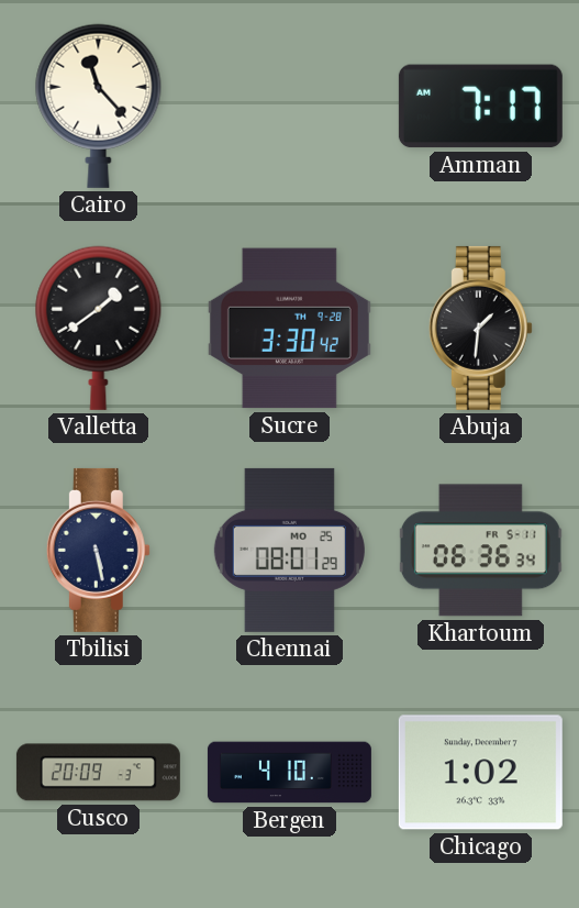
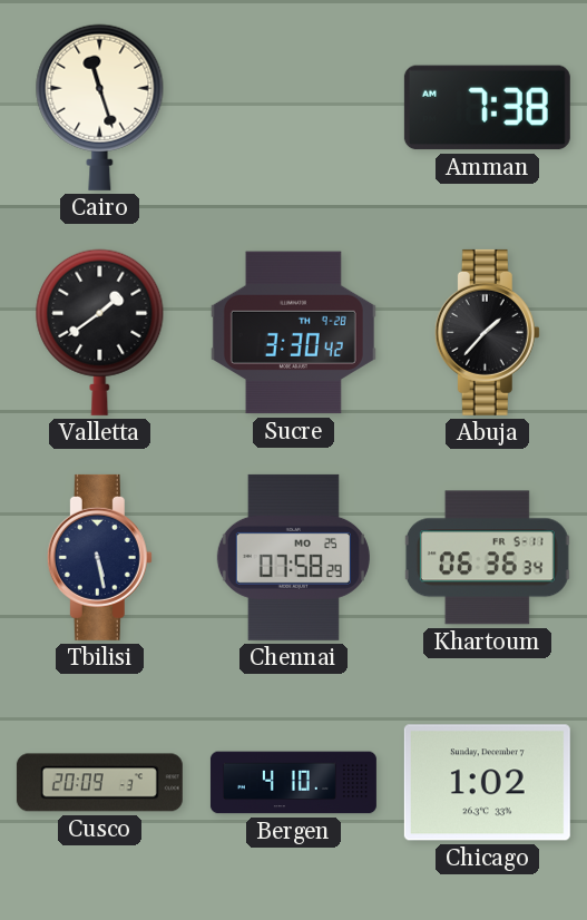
Cairo: 11:23 -> 11:27
Amman: 7:17 -> 7:38
Abuja: 1:31 -> 1:37
Chennai: 08:01 -> 07:58
